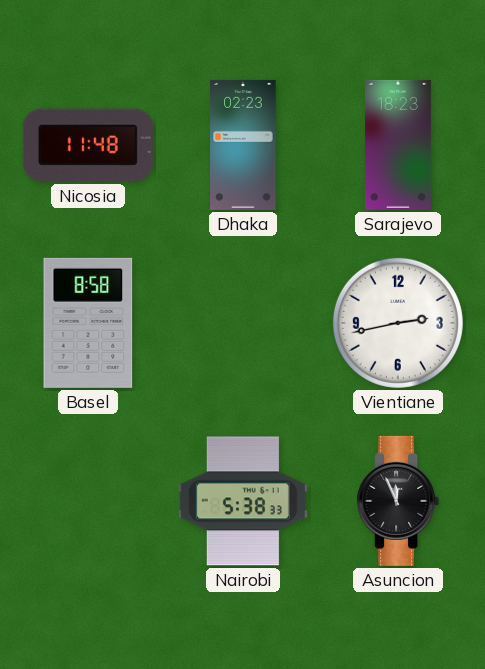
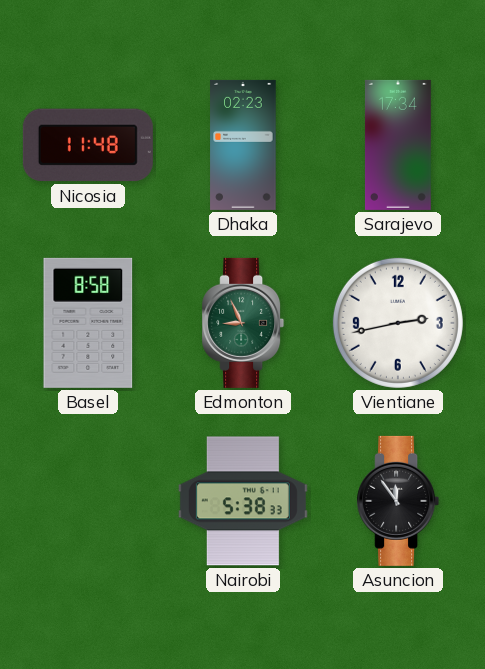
Sarajevo: 18:23 -> 17:34
Edmonton: none -> 8:56
Asuncion: 11:56 -> 11:54
